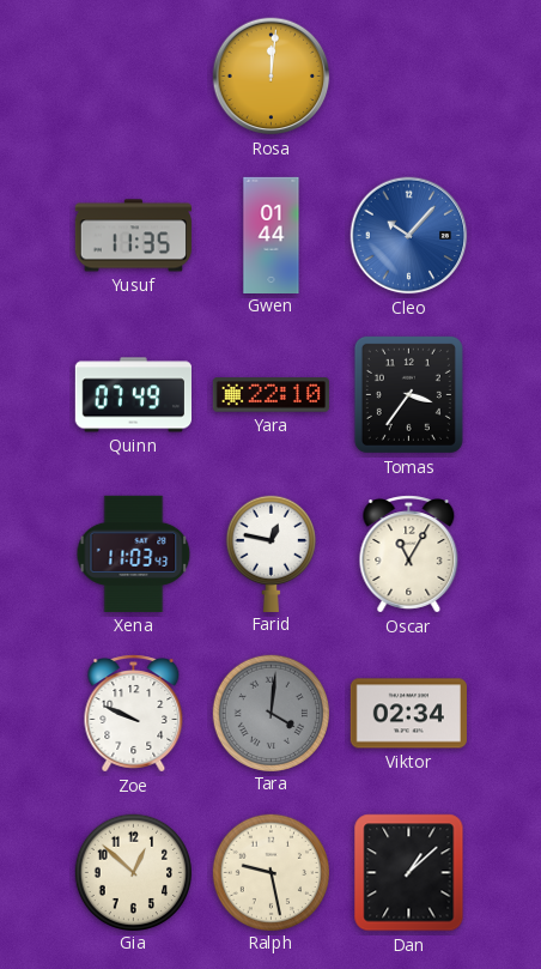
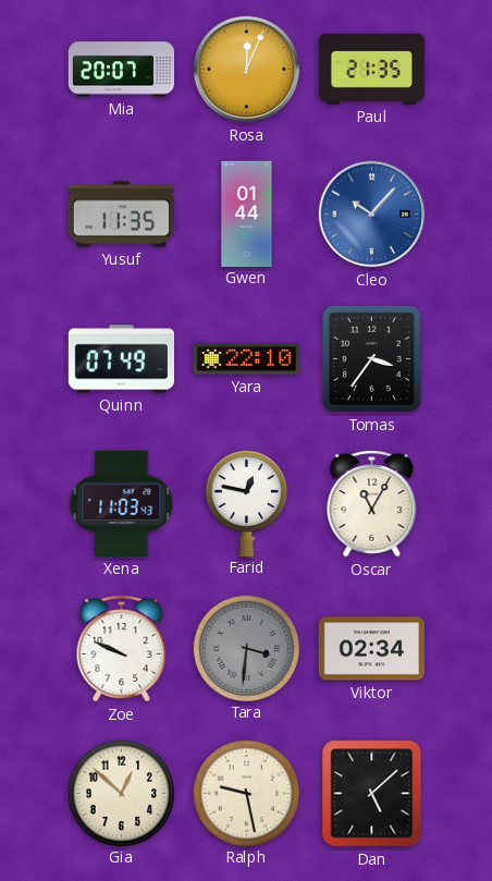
Mia: none -> 20:07
Rosa: 12:01 -> 12:04
Paul: none -> 21:35
Tara: 4:01 -> 3:31
Dan: 1:08 -> 5:08
